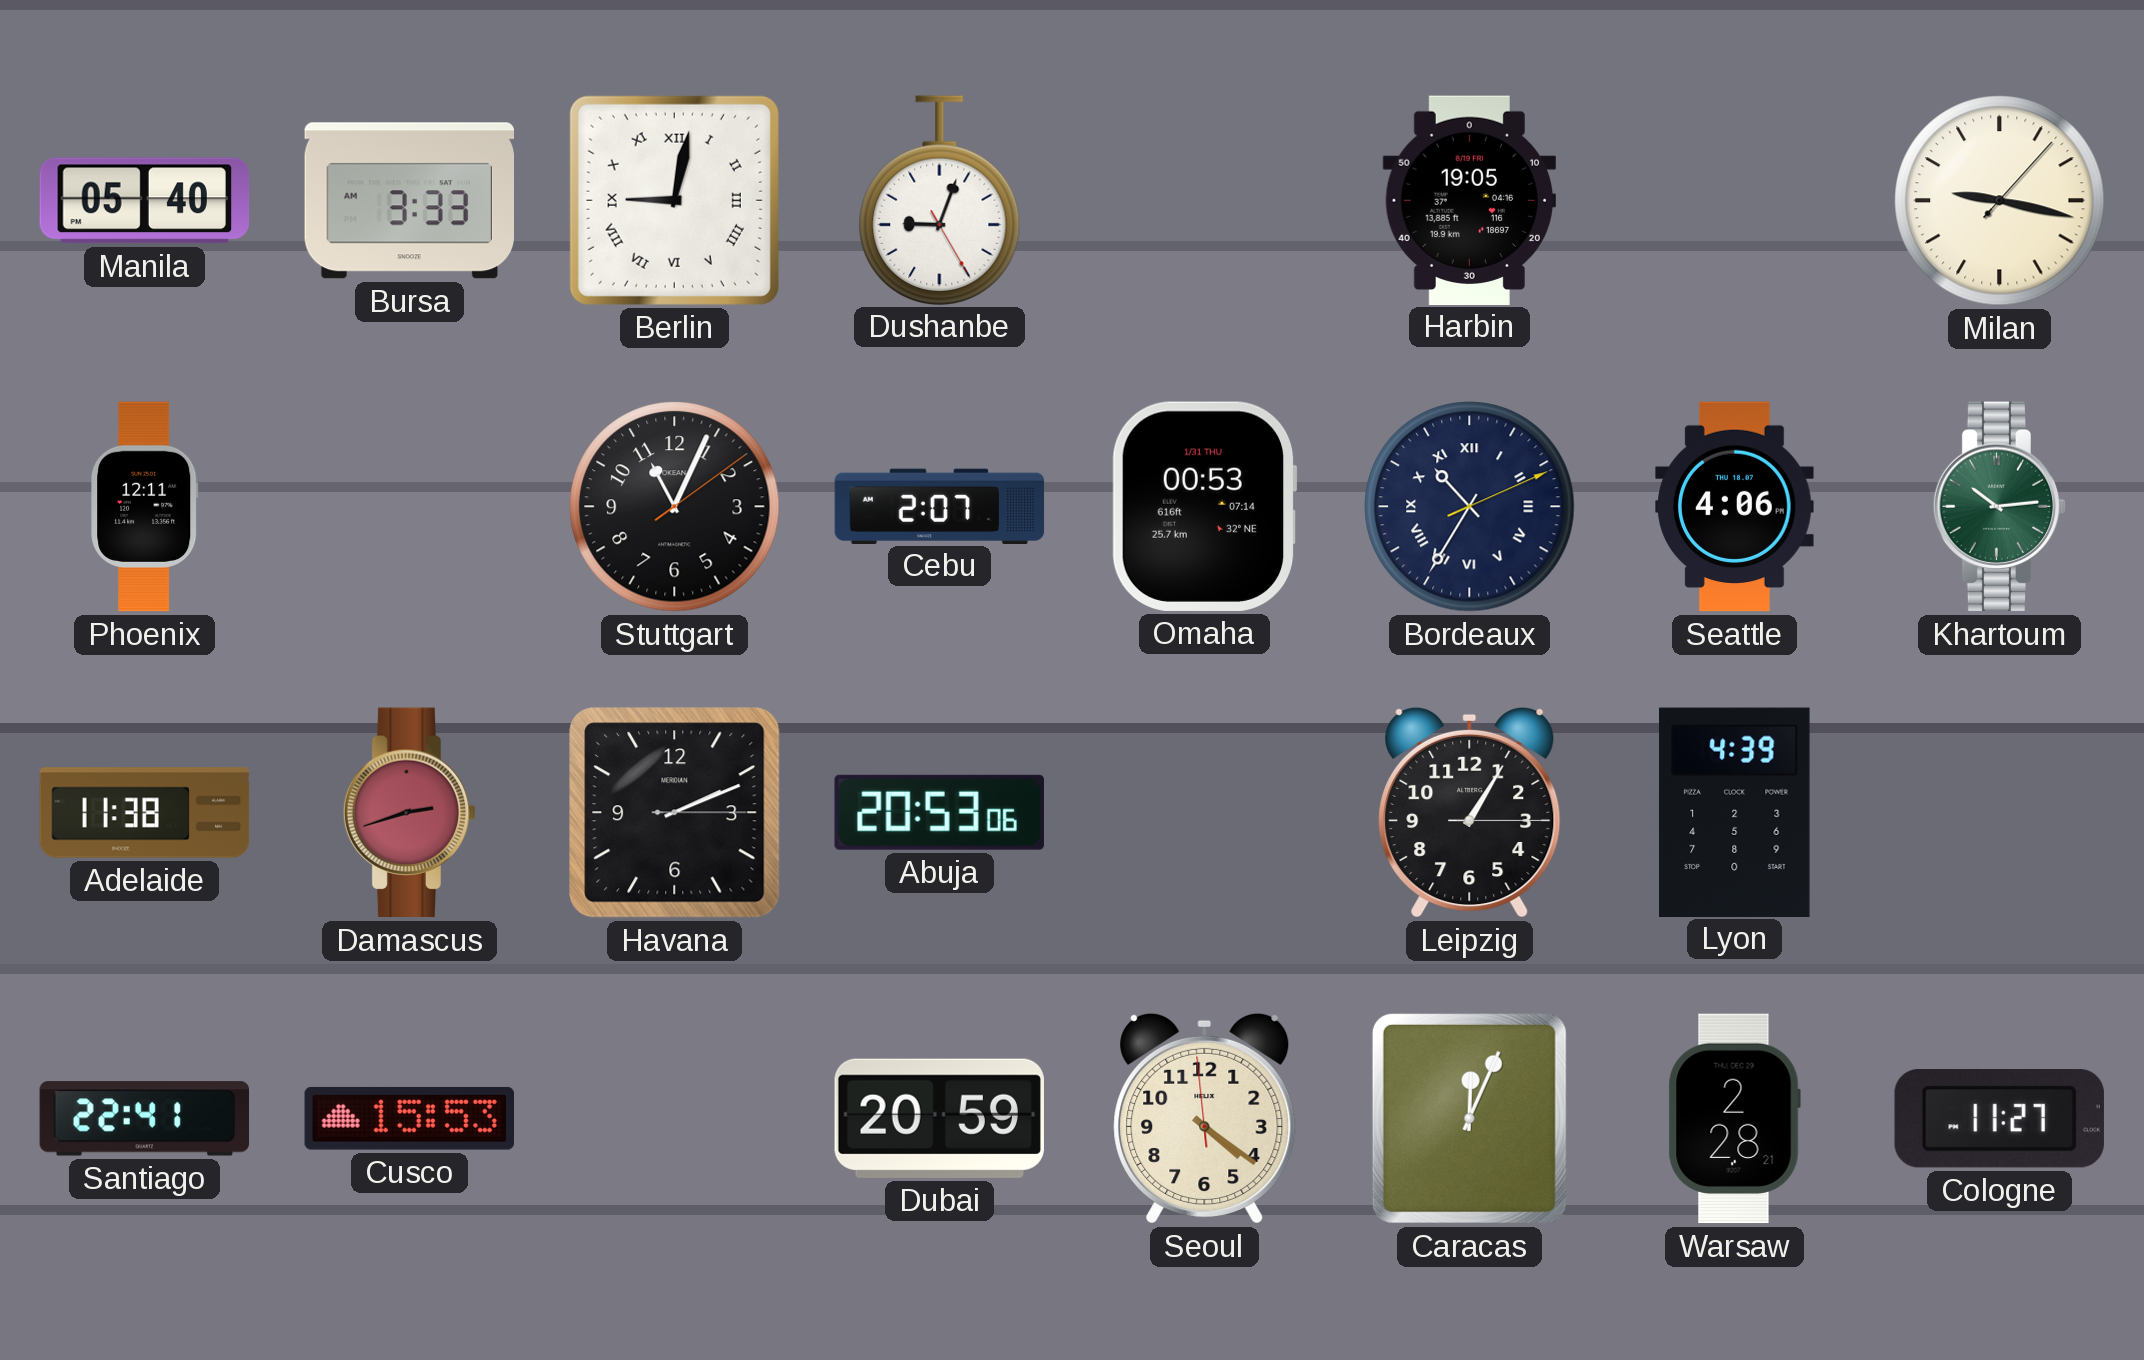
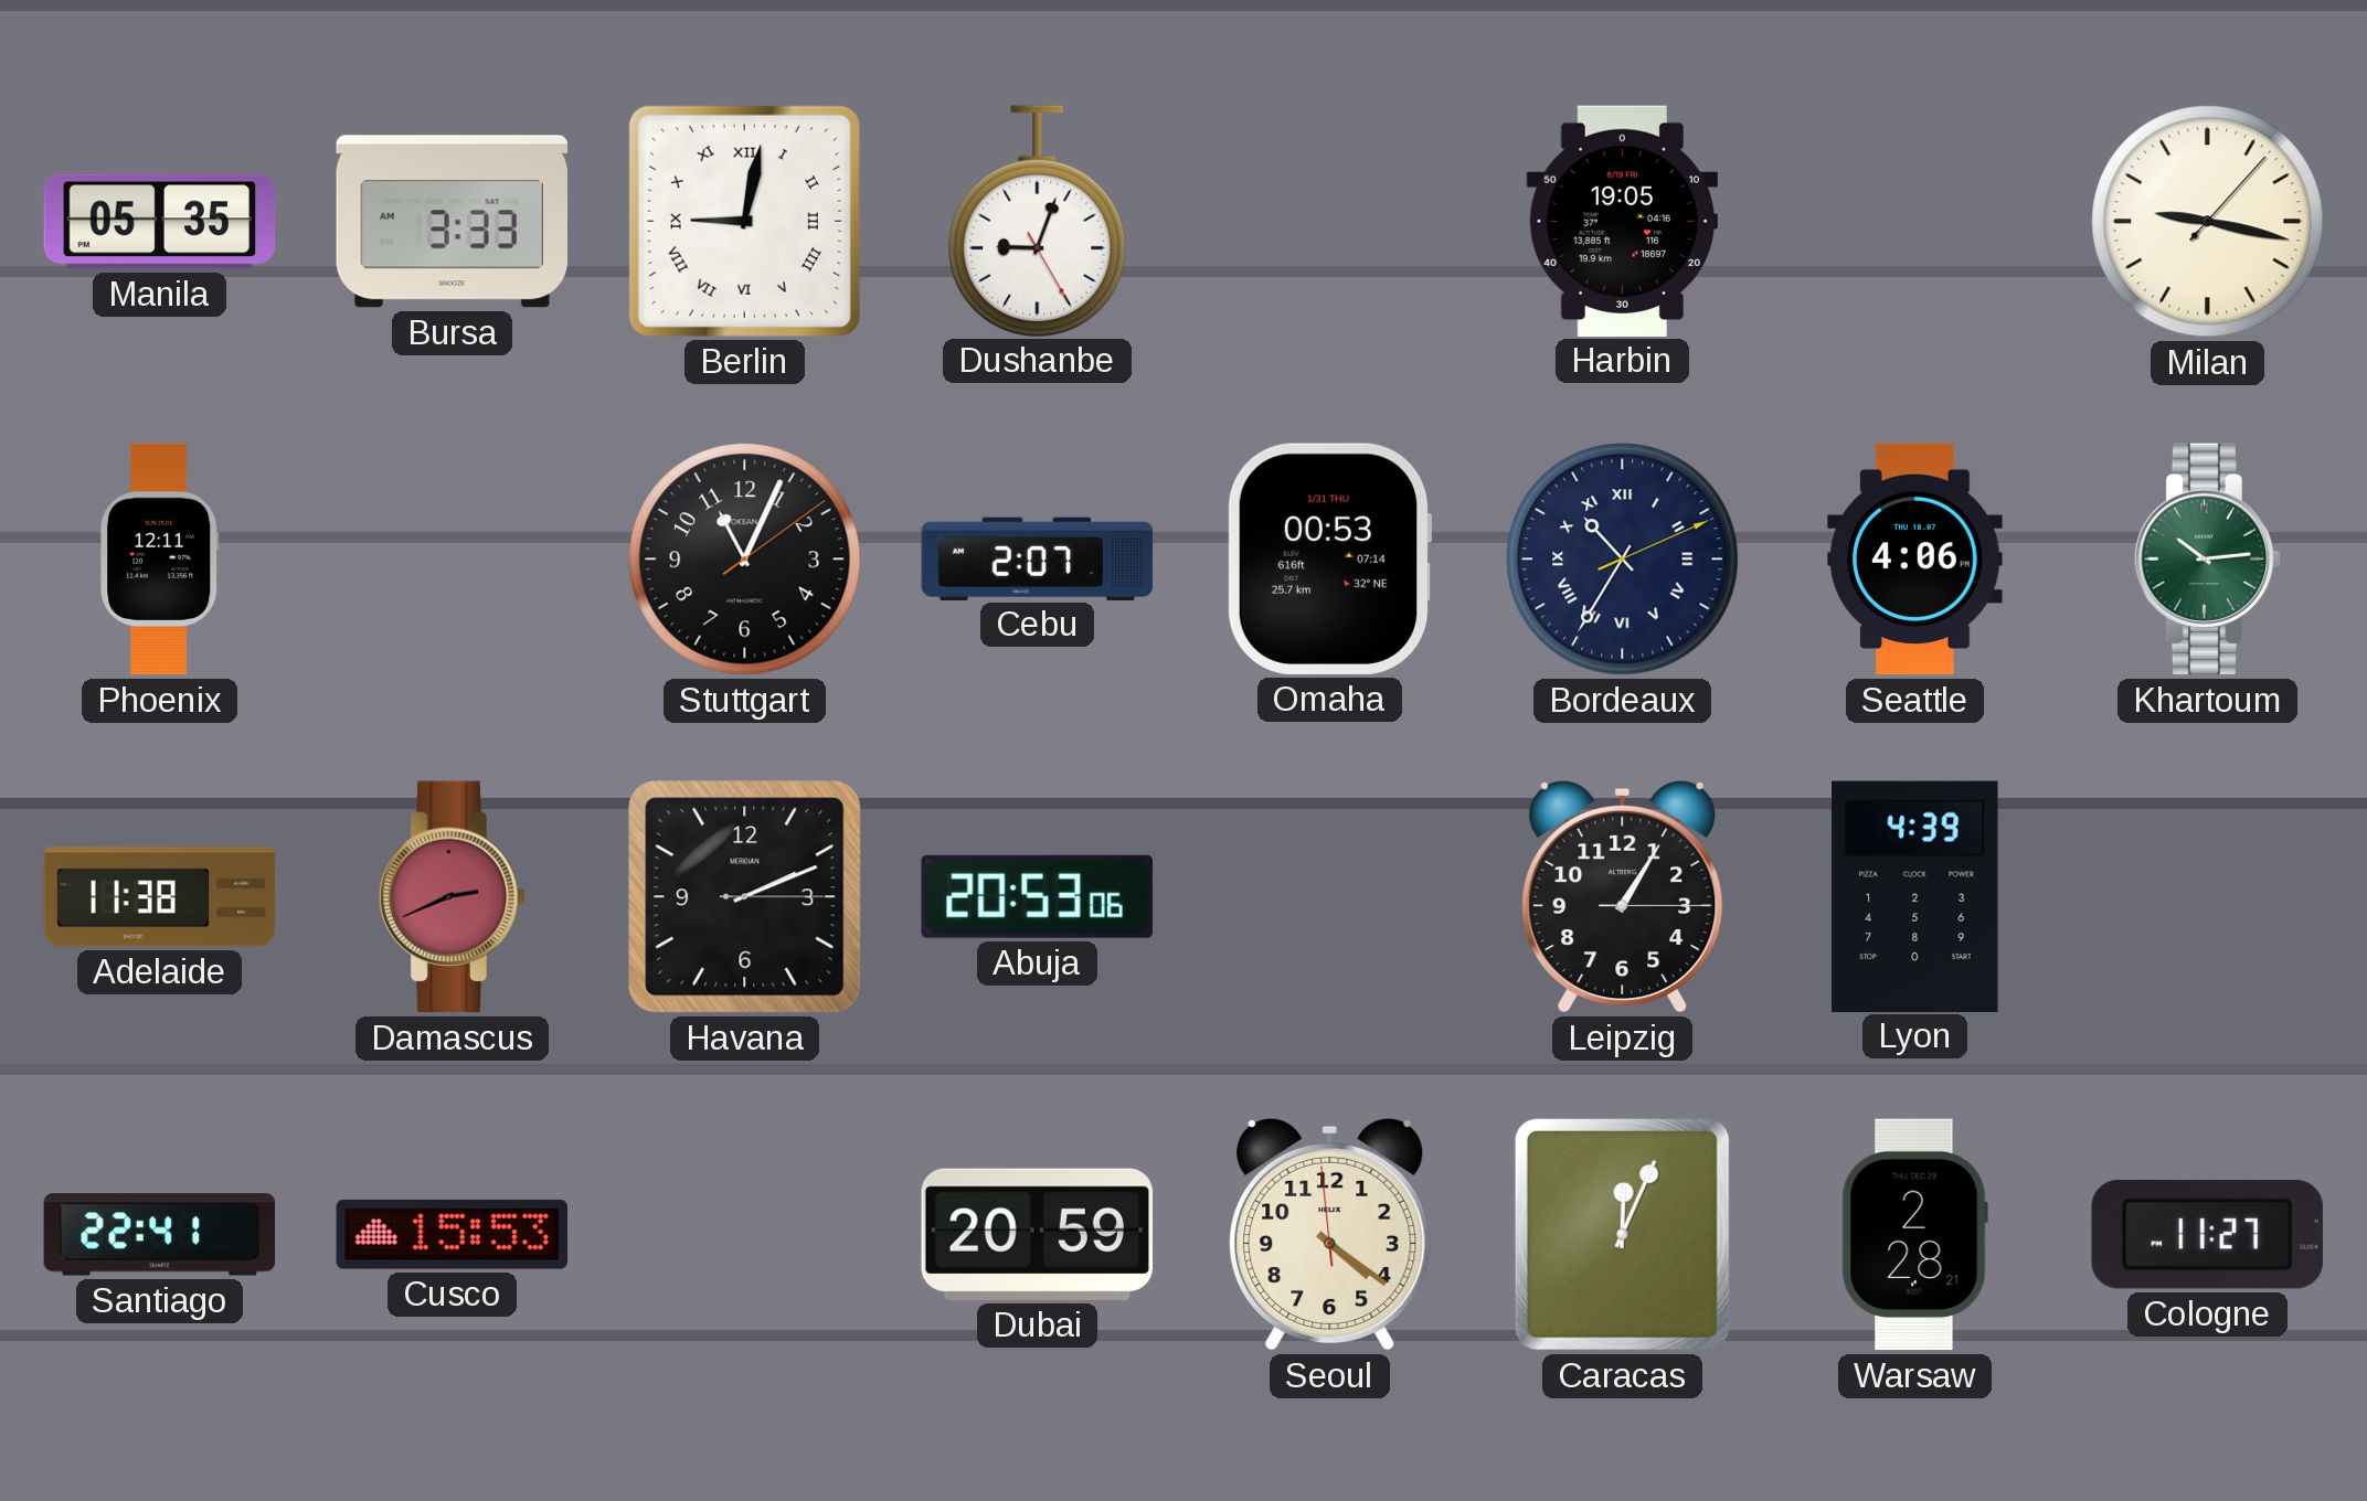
Manila: 05:40 -> 05:35
Damascus: 2:42 -> 2:41
